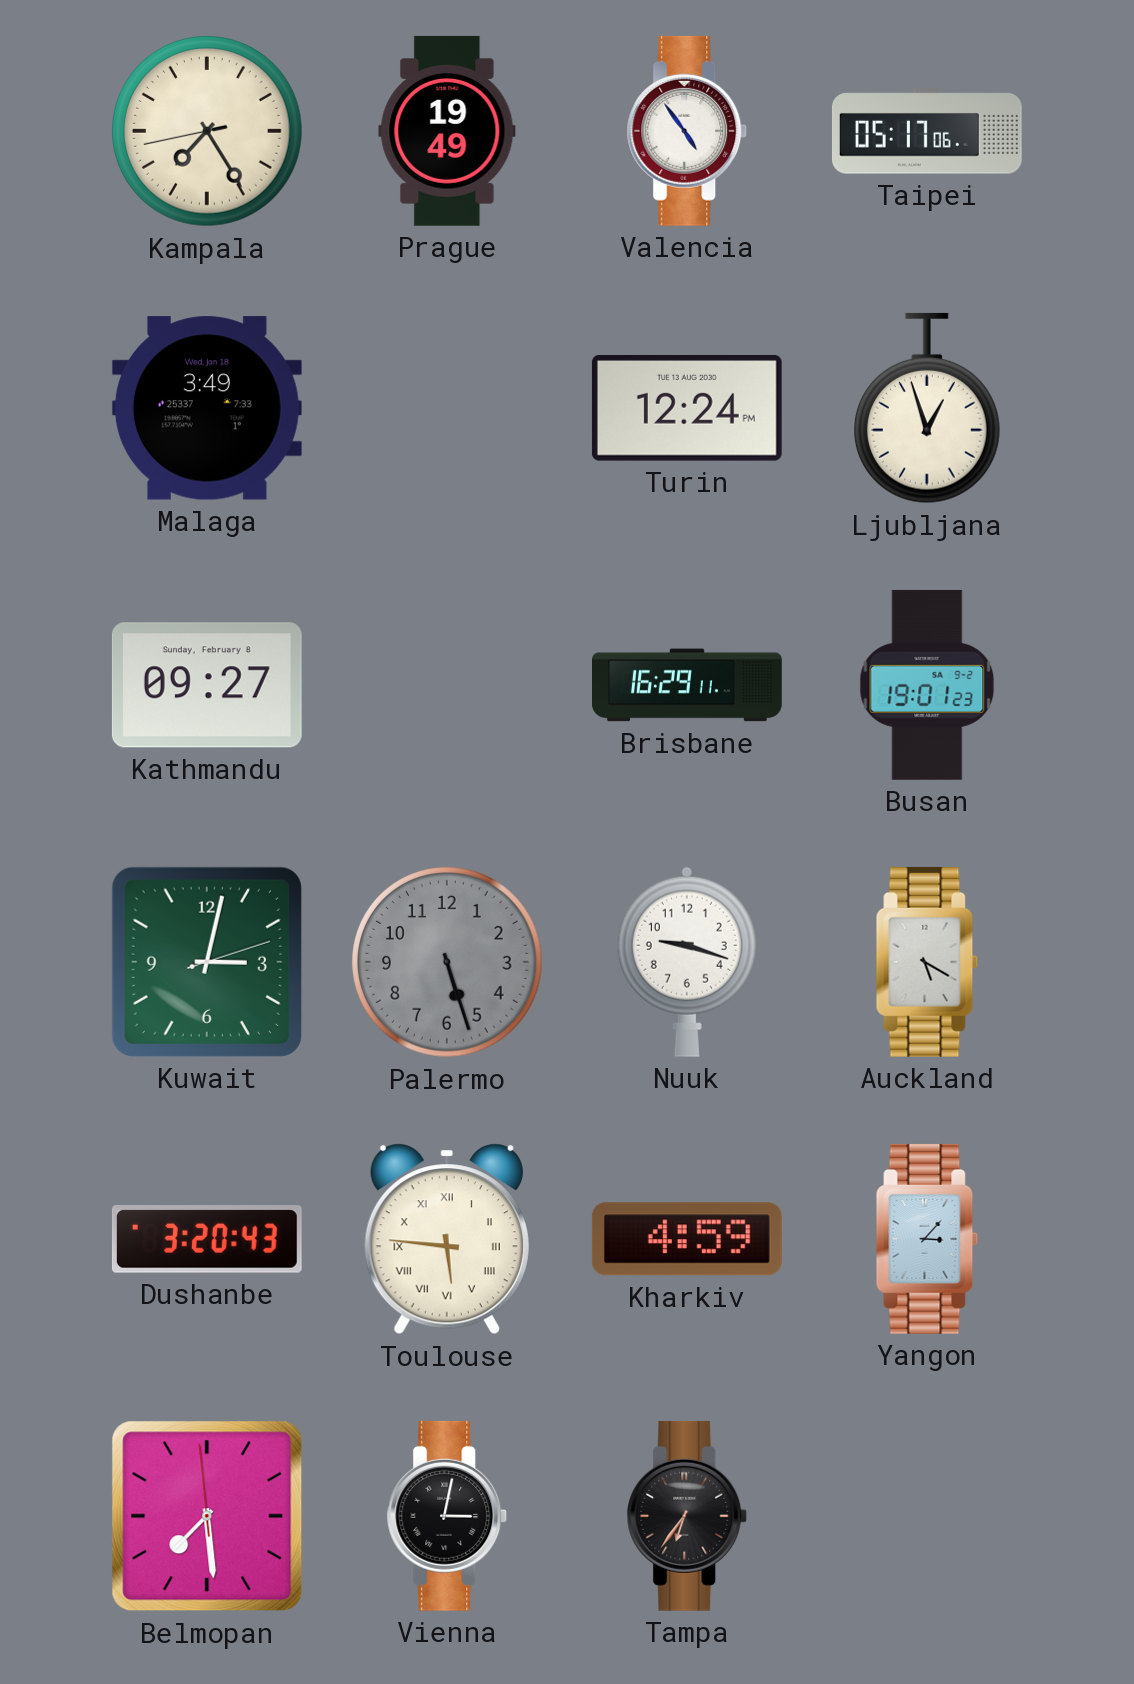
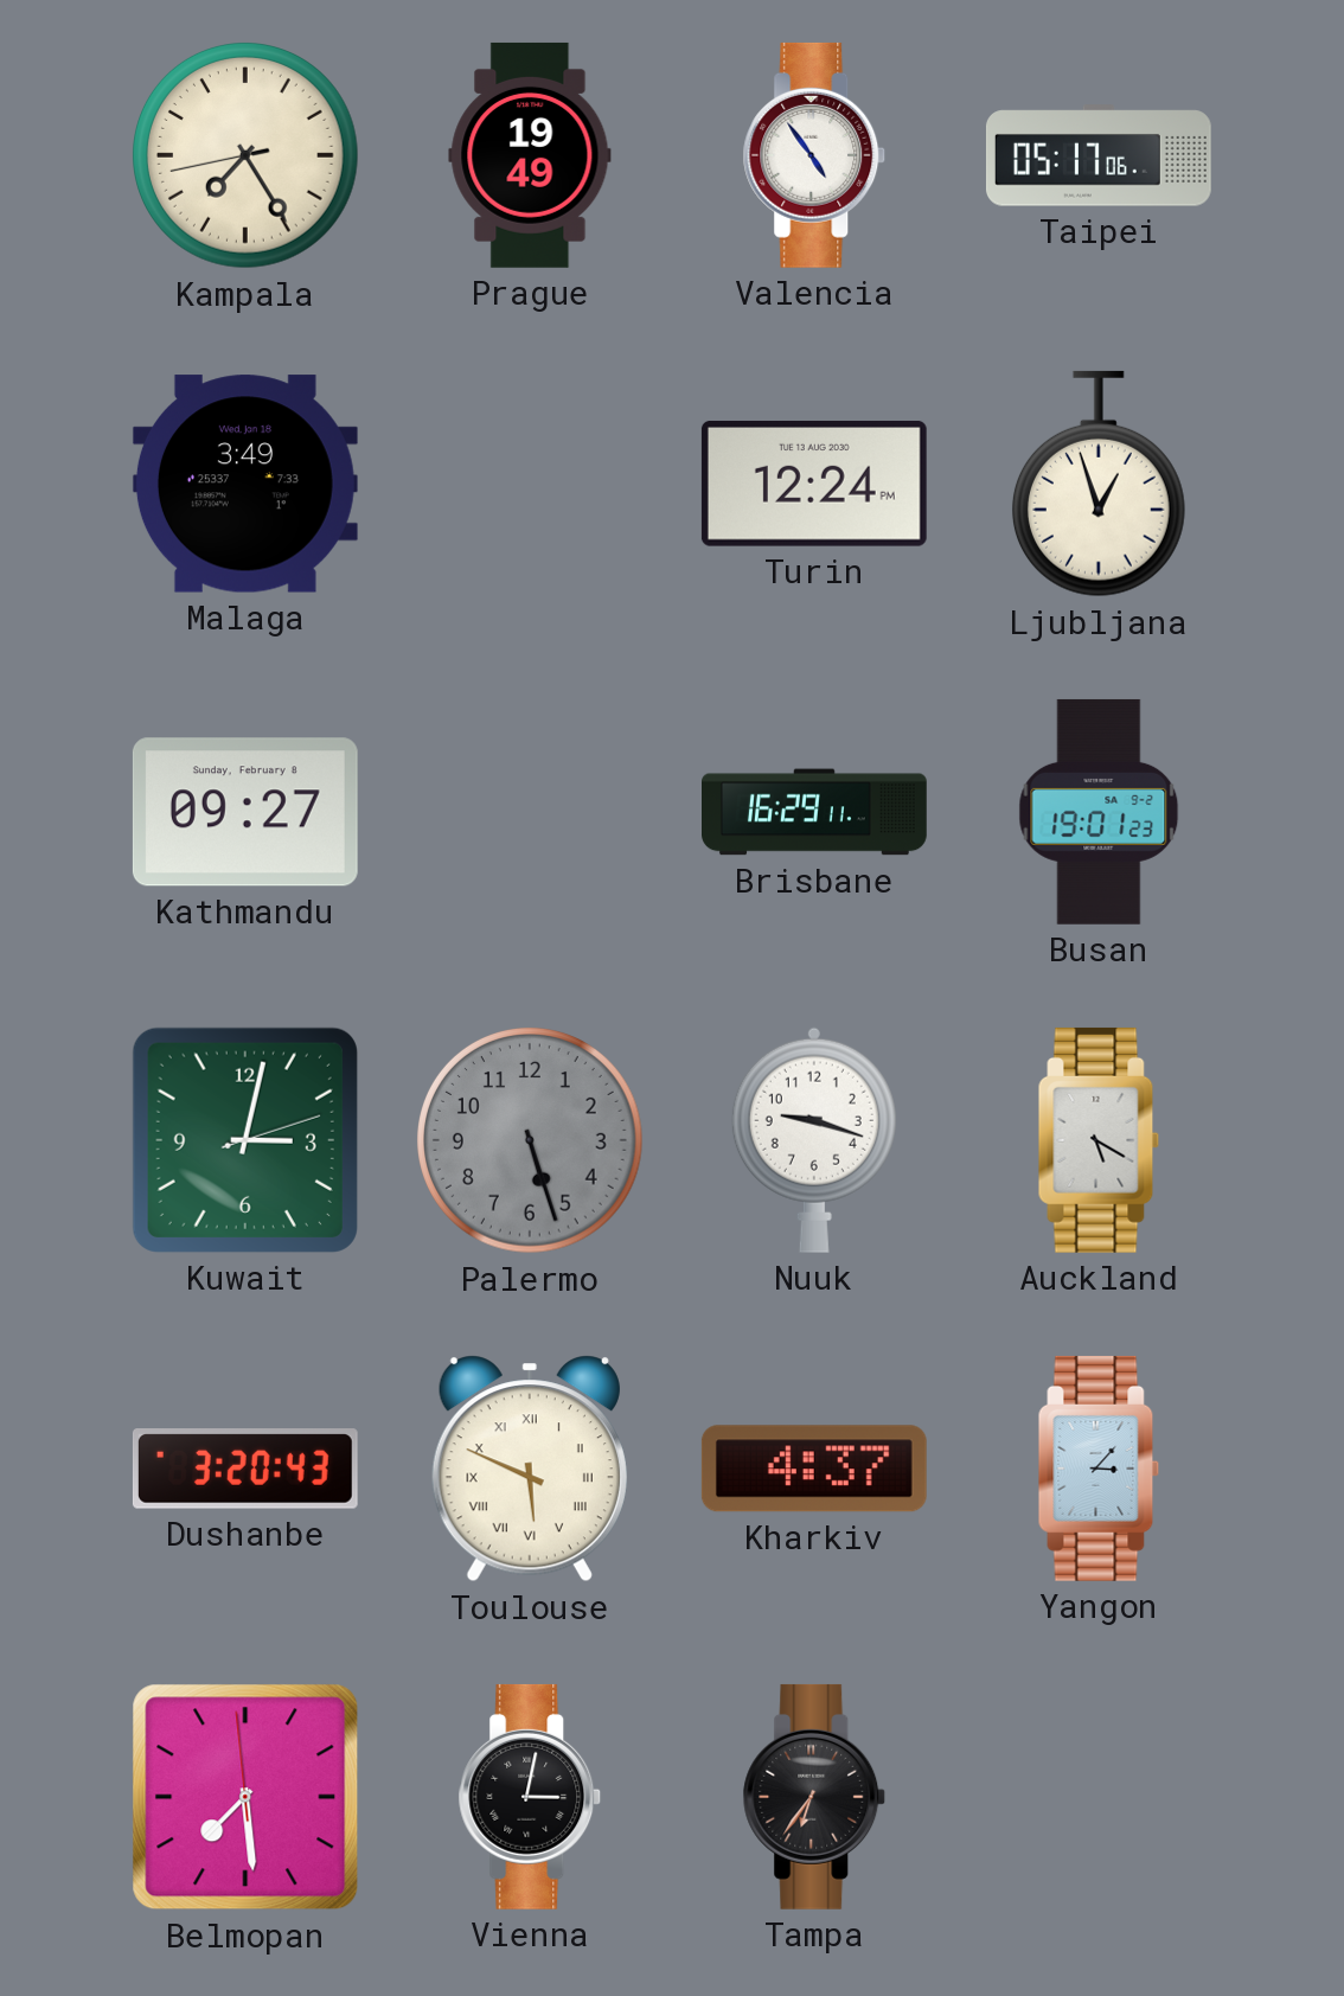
Toulouse: 5:46 -> 5:49
Kharkiv: 4:59 -> 4:37
